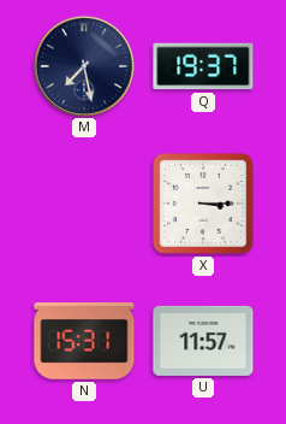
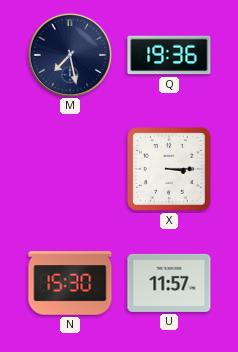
Q: 19:37 -> 19:36
N: 15:31 -> 15:30
